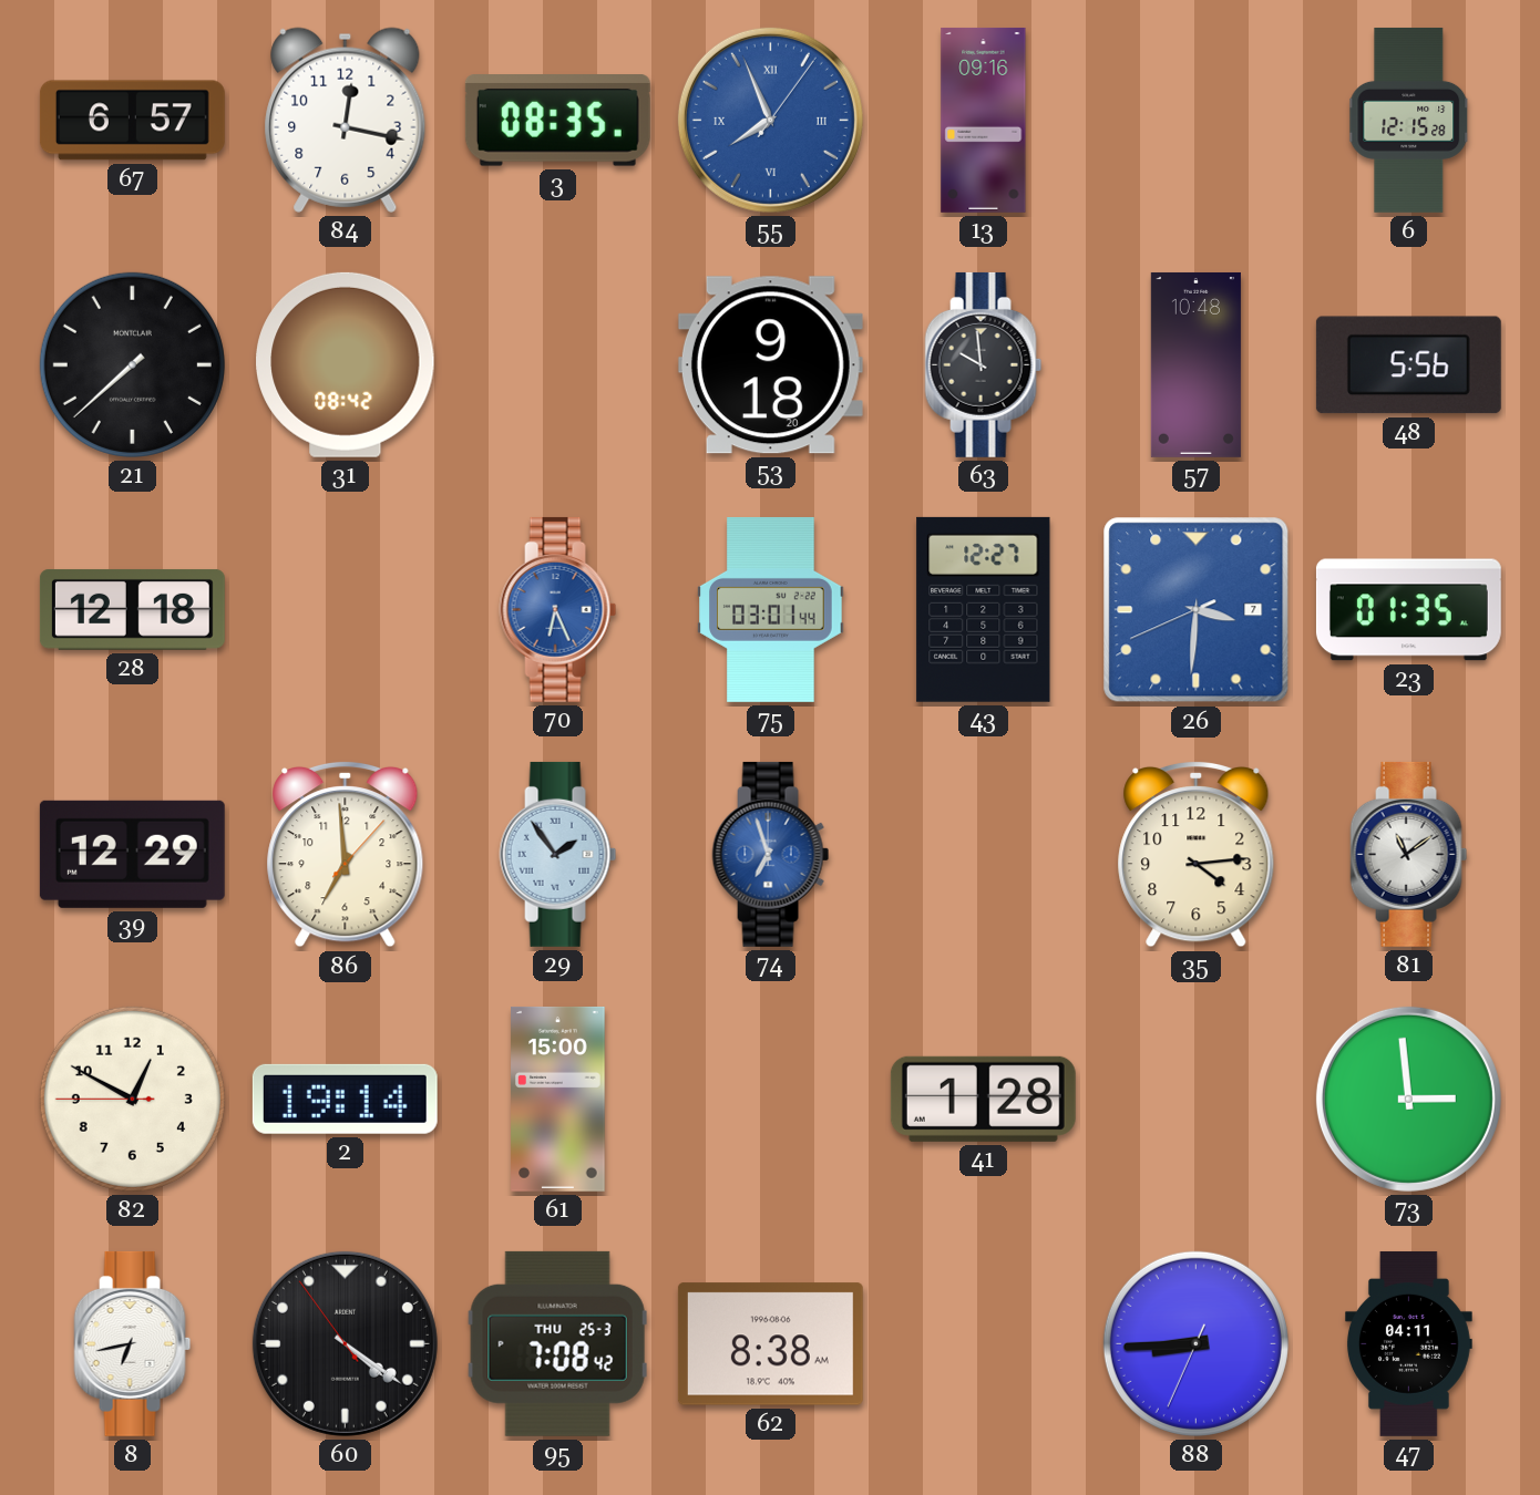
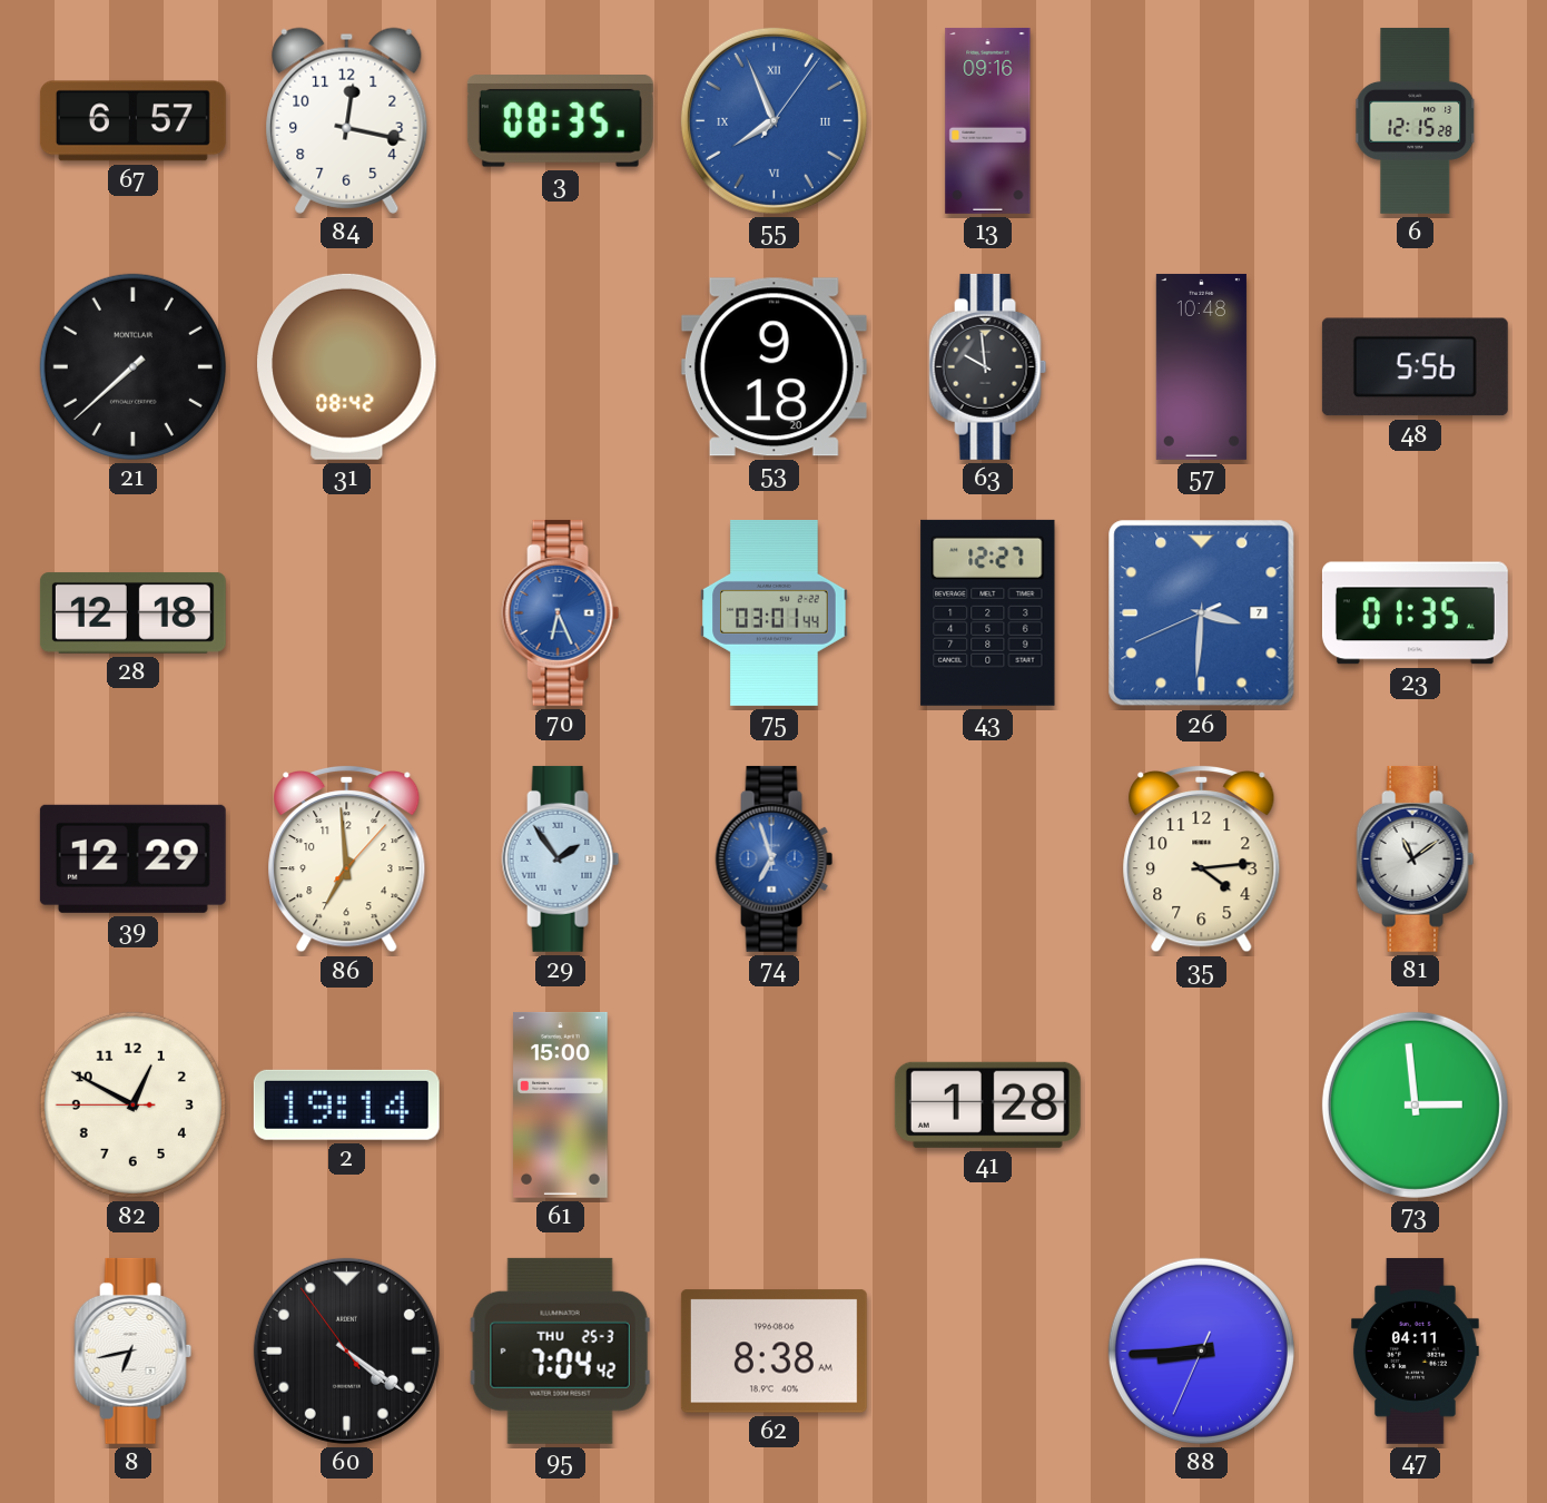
95: 7:08 -> 7:04
